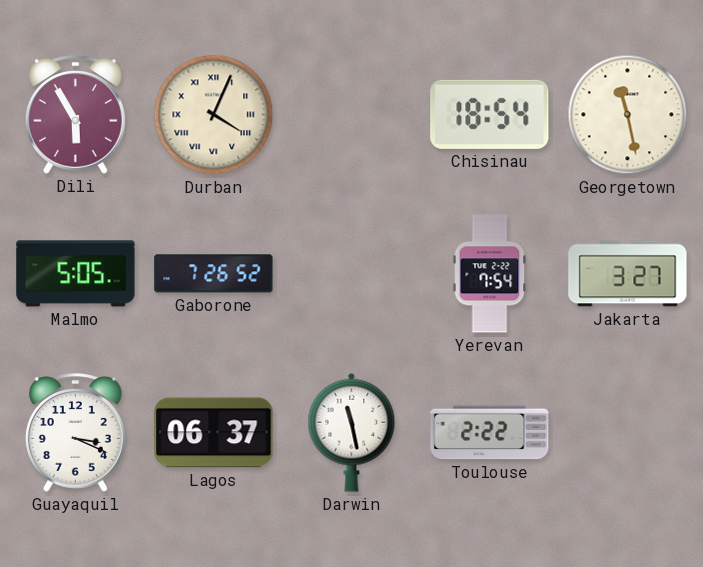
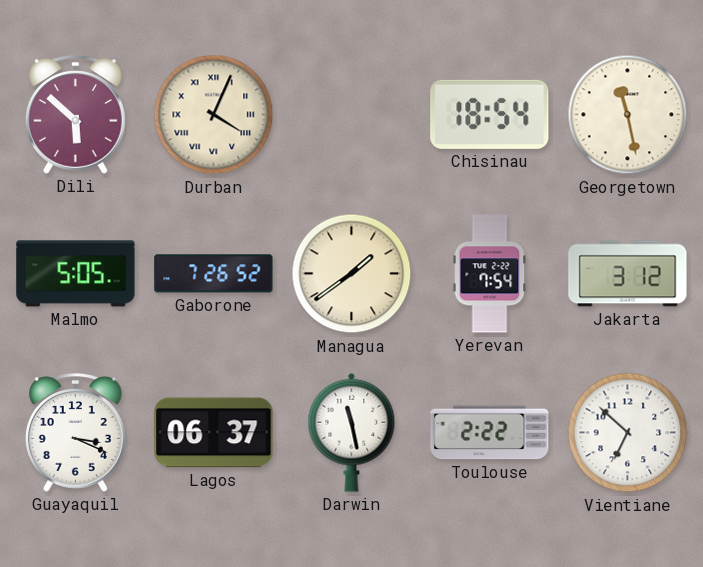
Dili: 5:55 -> 5:52
Managua: none -> 1:39
Jakarta: 3:27 -> 3:12
Vientiane: none -> 6:52
